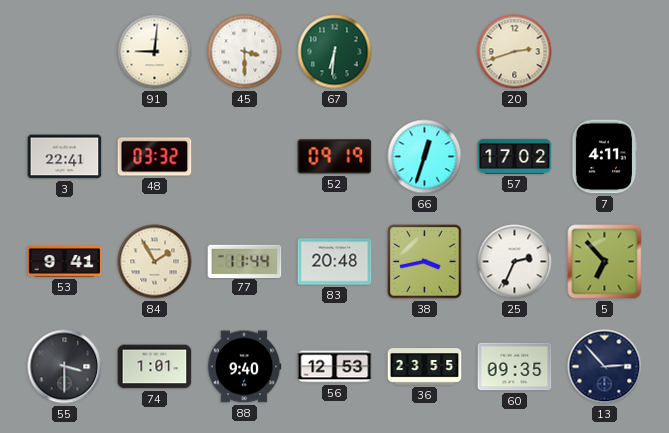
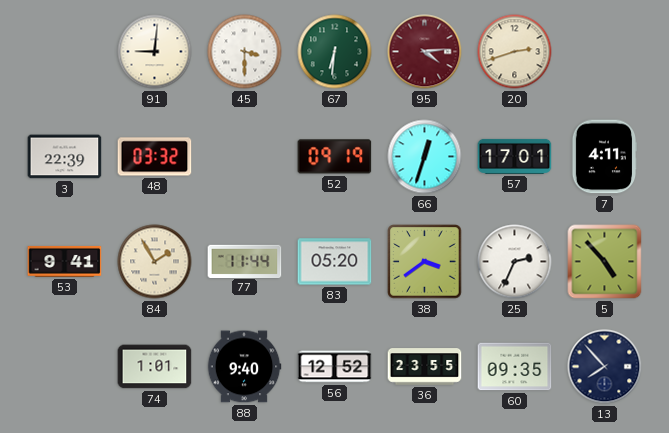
95: none -> 4:14
3: 22:41 -> 22:39
57: 17:02 -> 17:01
83: 20:48 -> 05:20
38: 3:43 -> 3:39
5: 6:53 -> 4:53
55: 3:30 -> none
56: 12:53 -> 12:52
13: 2:53 -> 7:53
